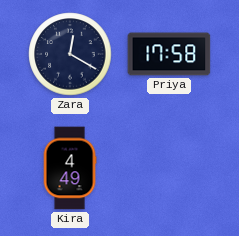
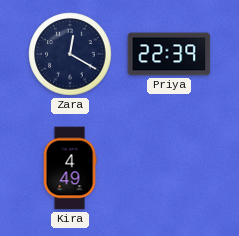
Priya: 17:58 -> 22:39
